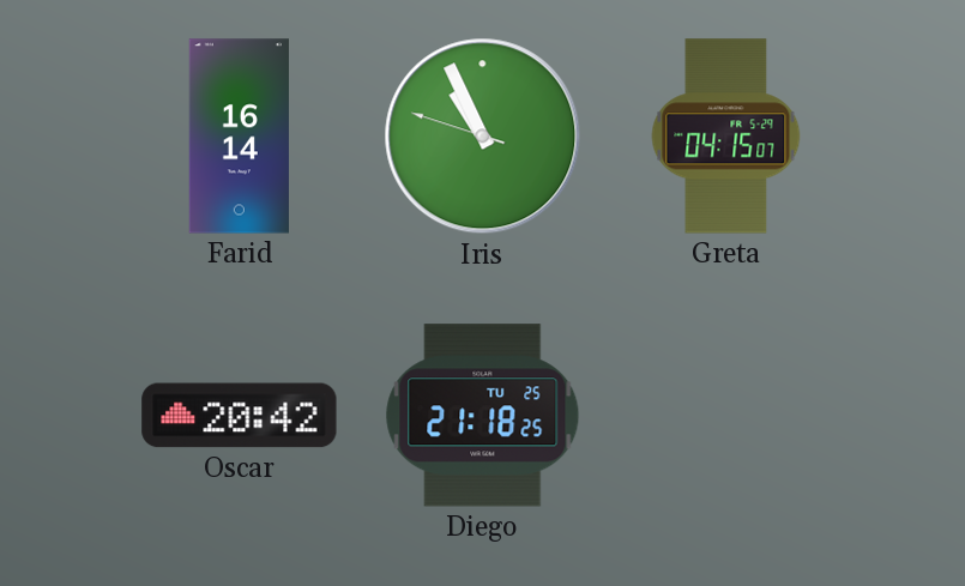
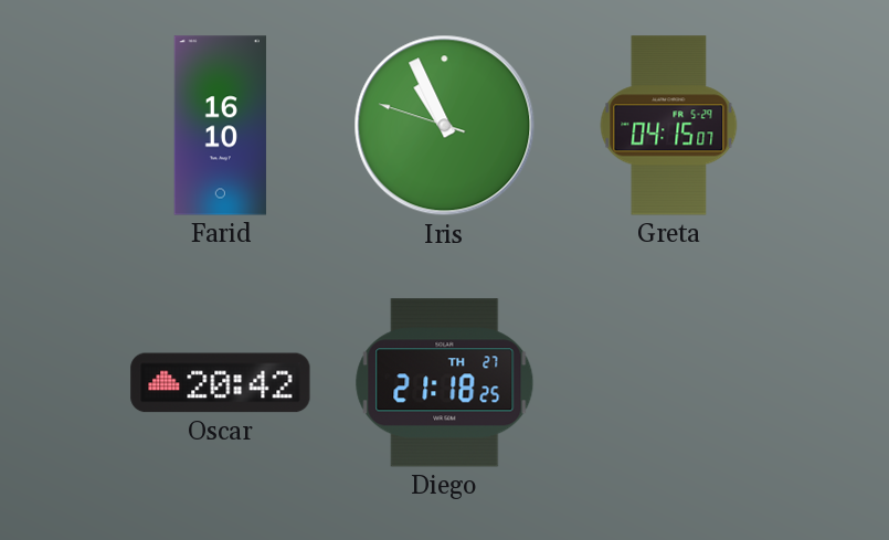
Farid: 16:14 -> 16:10
Diego date: TU 25 -> TH 27
